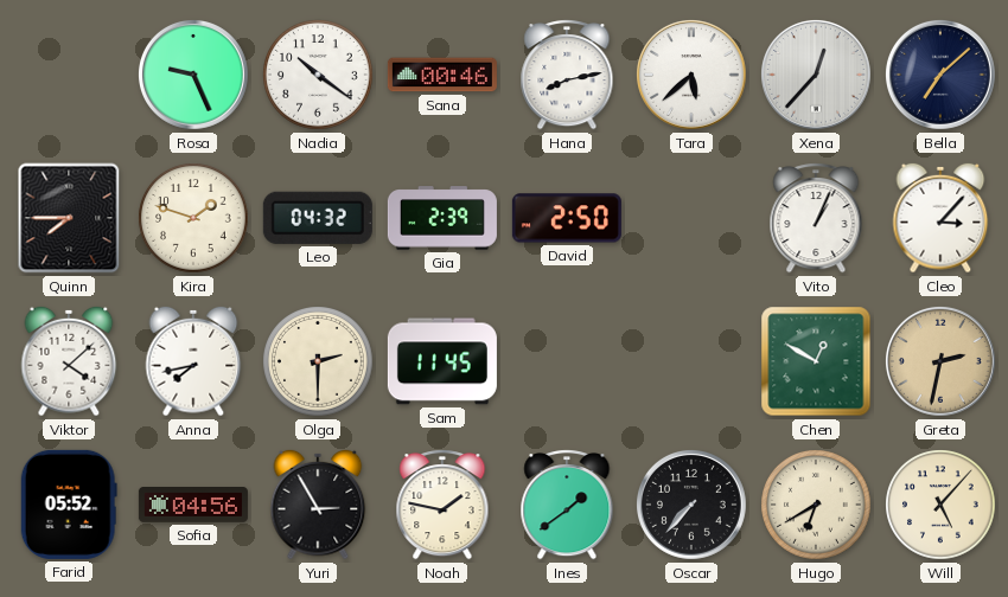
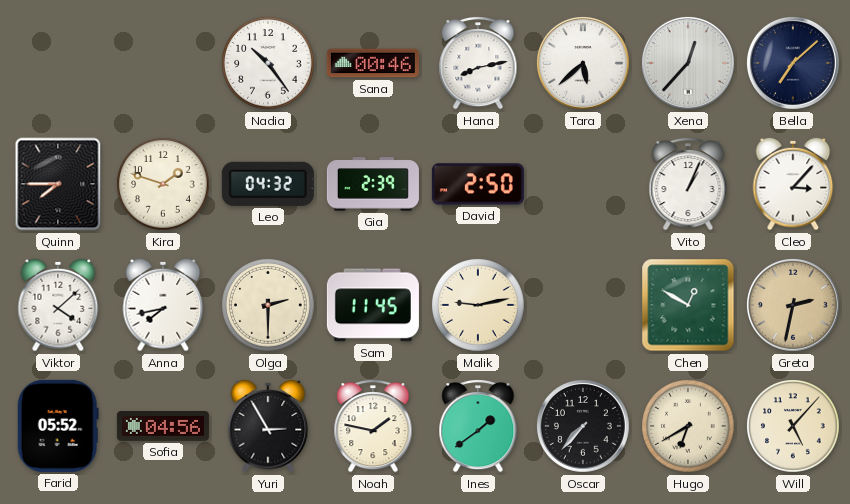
Rosa: 9:26 -> none
Nadia: 10:21 -> 10:24
Malik: none -> 9:13
